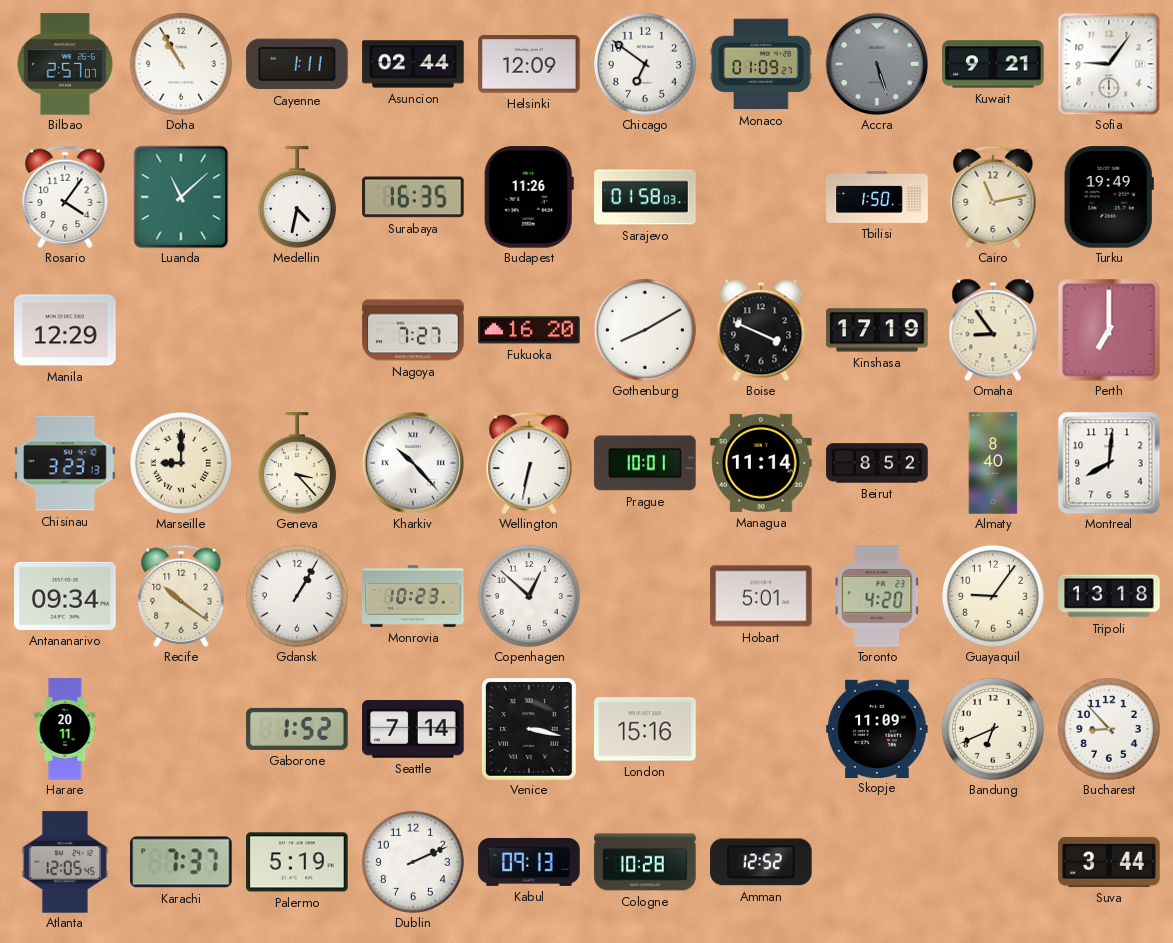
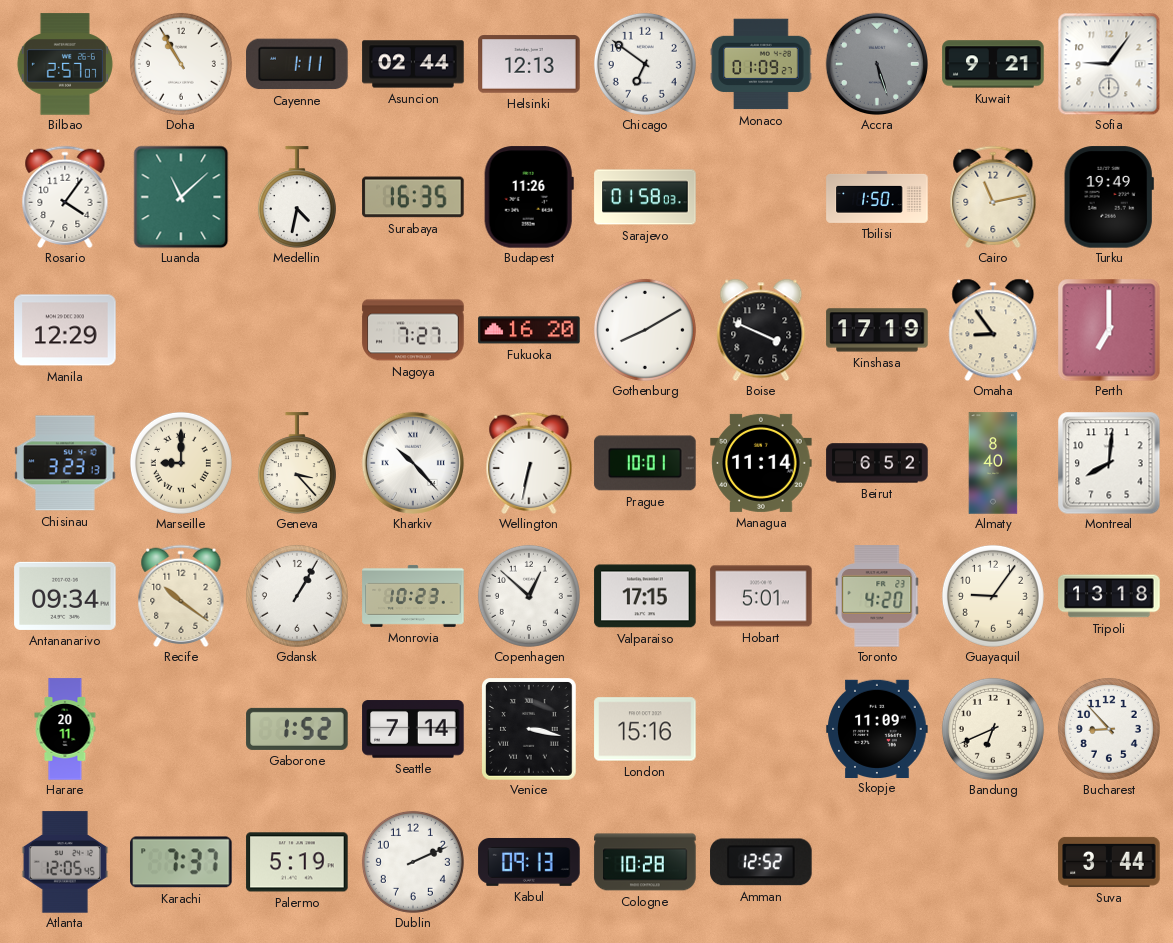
Helsinki: 12:09 -> 12:13
Beirut: 8:52 -> 6:52
Valparaiso: none -> 17:15
